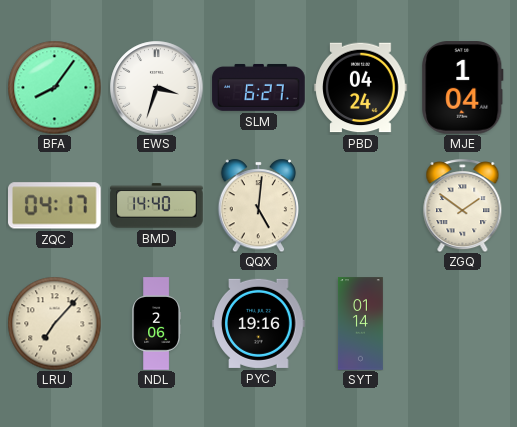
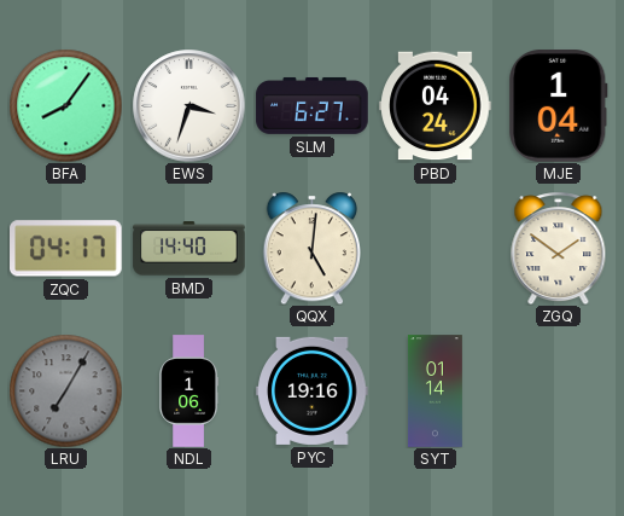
LRU: 7:07 -> 7:05
LRU dial: cream -> grey
NDL: 2:06 -> 1:06
